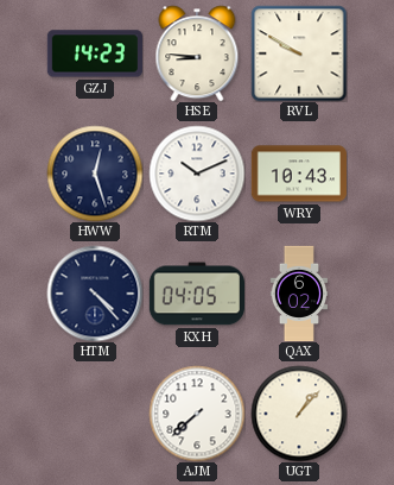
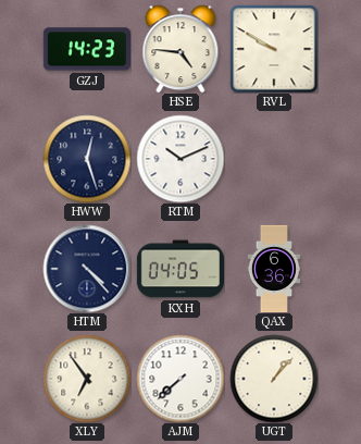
HSE: 8:46 -> 4:46
WRY: 10:43 -> none
QAX: 6:02 -> 6:36
XLY: none -> 6:54
